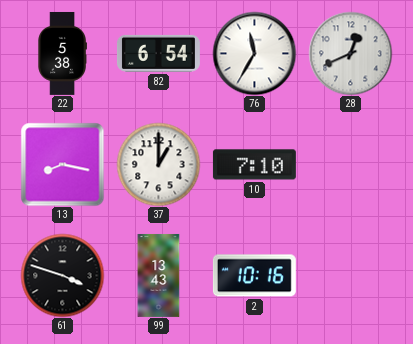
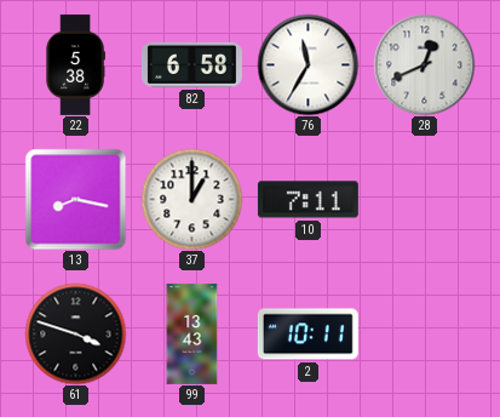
82: 6:54 -> 6:58
10: 7:10 -> 7:11
2: 10:16 -> 10:11
